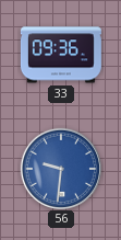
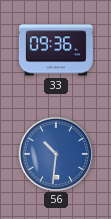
56: 9:31 -> 10:31
